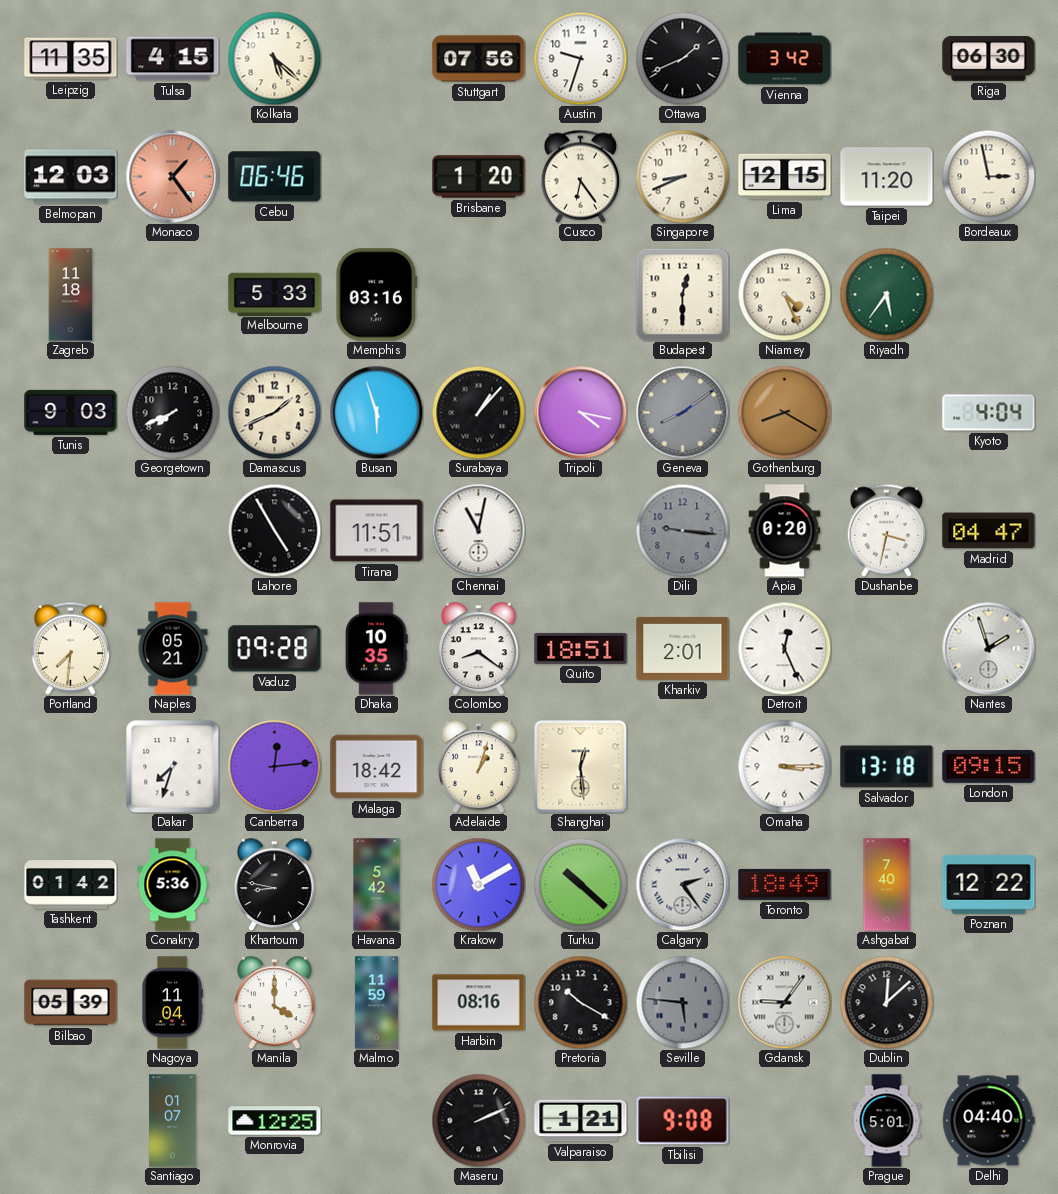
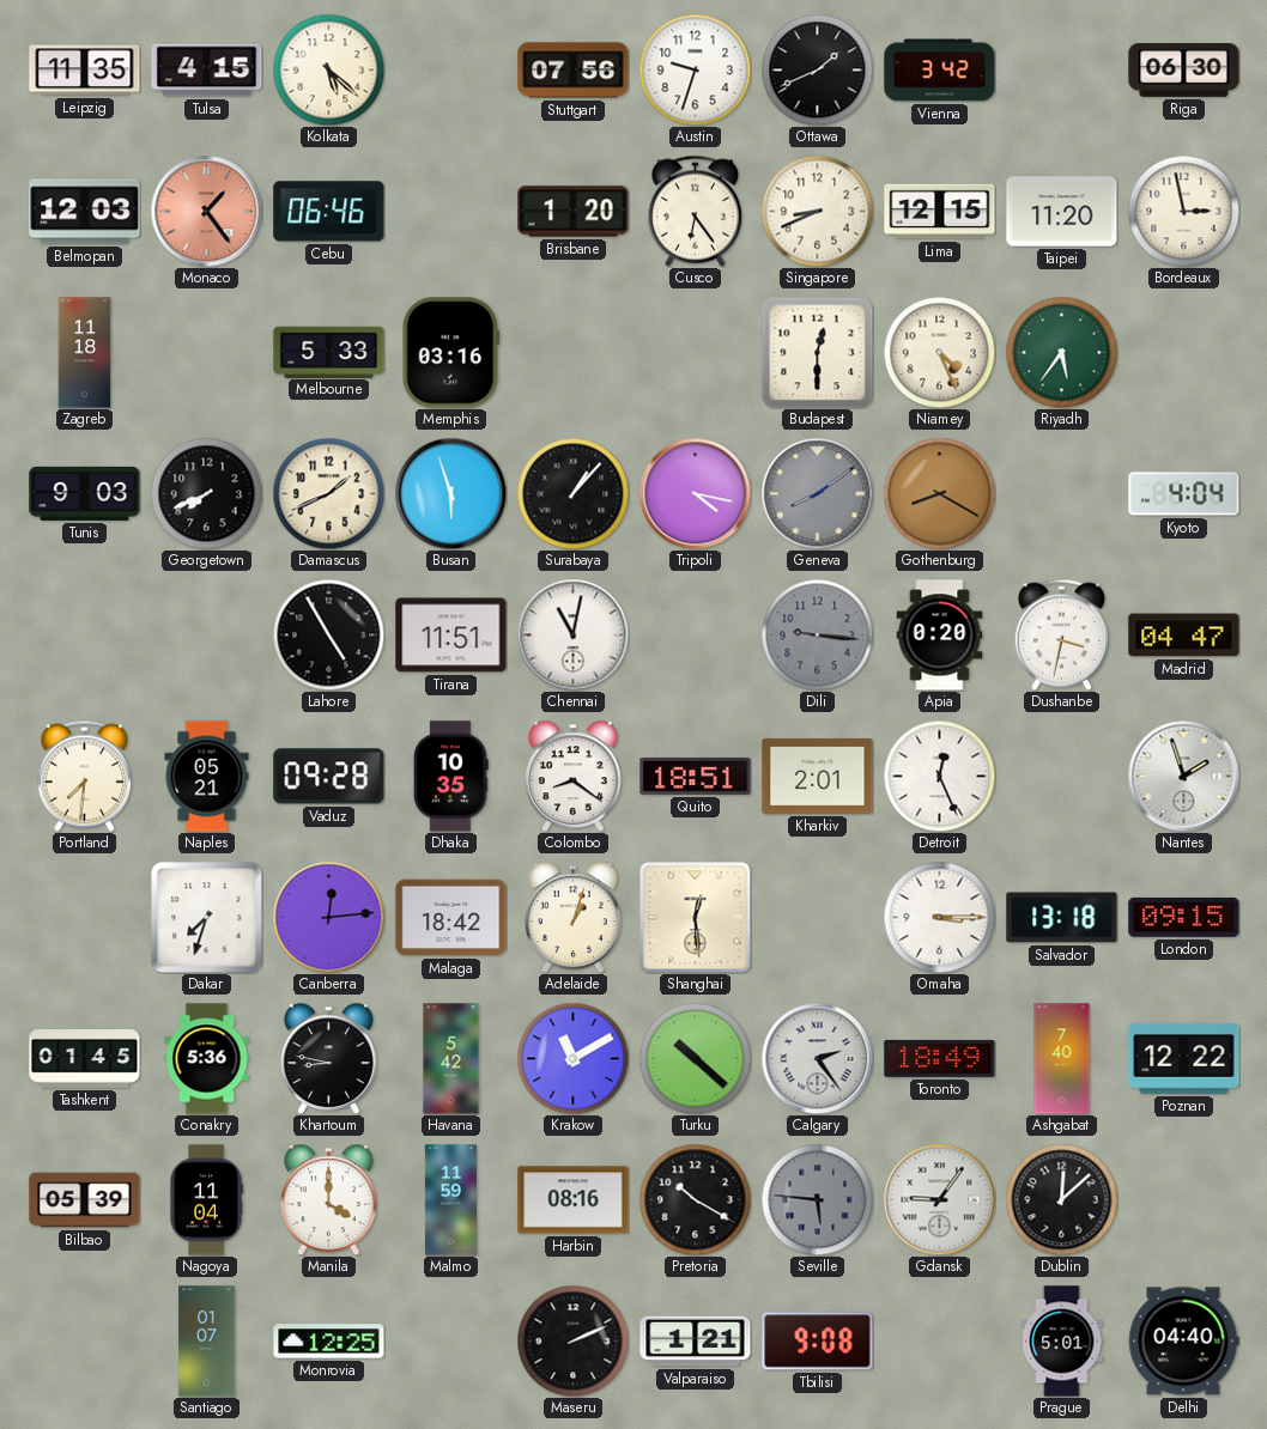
Tashkent: 01:42 -> 01:45
